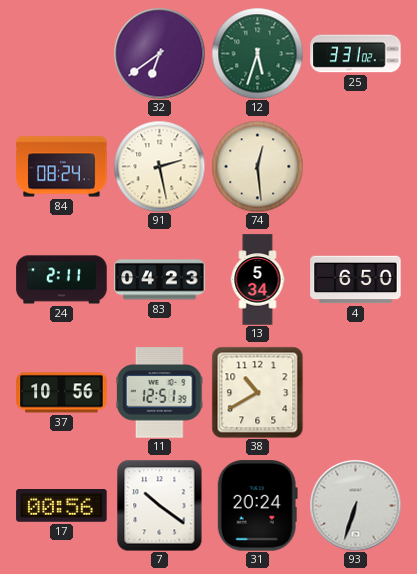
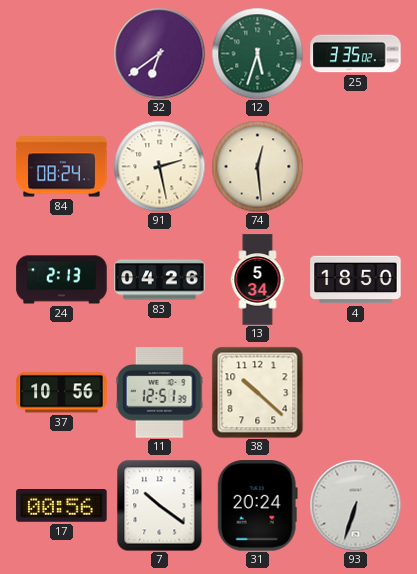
25: 3:31 -> 3:35
24: 2:11 -> 2:13
83: 04:23 -> 04:26
4: 6:50 -> 18:50
38: 10:40 -> 10:22
